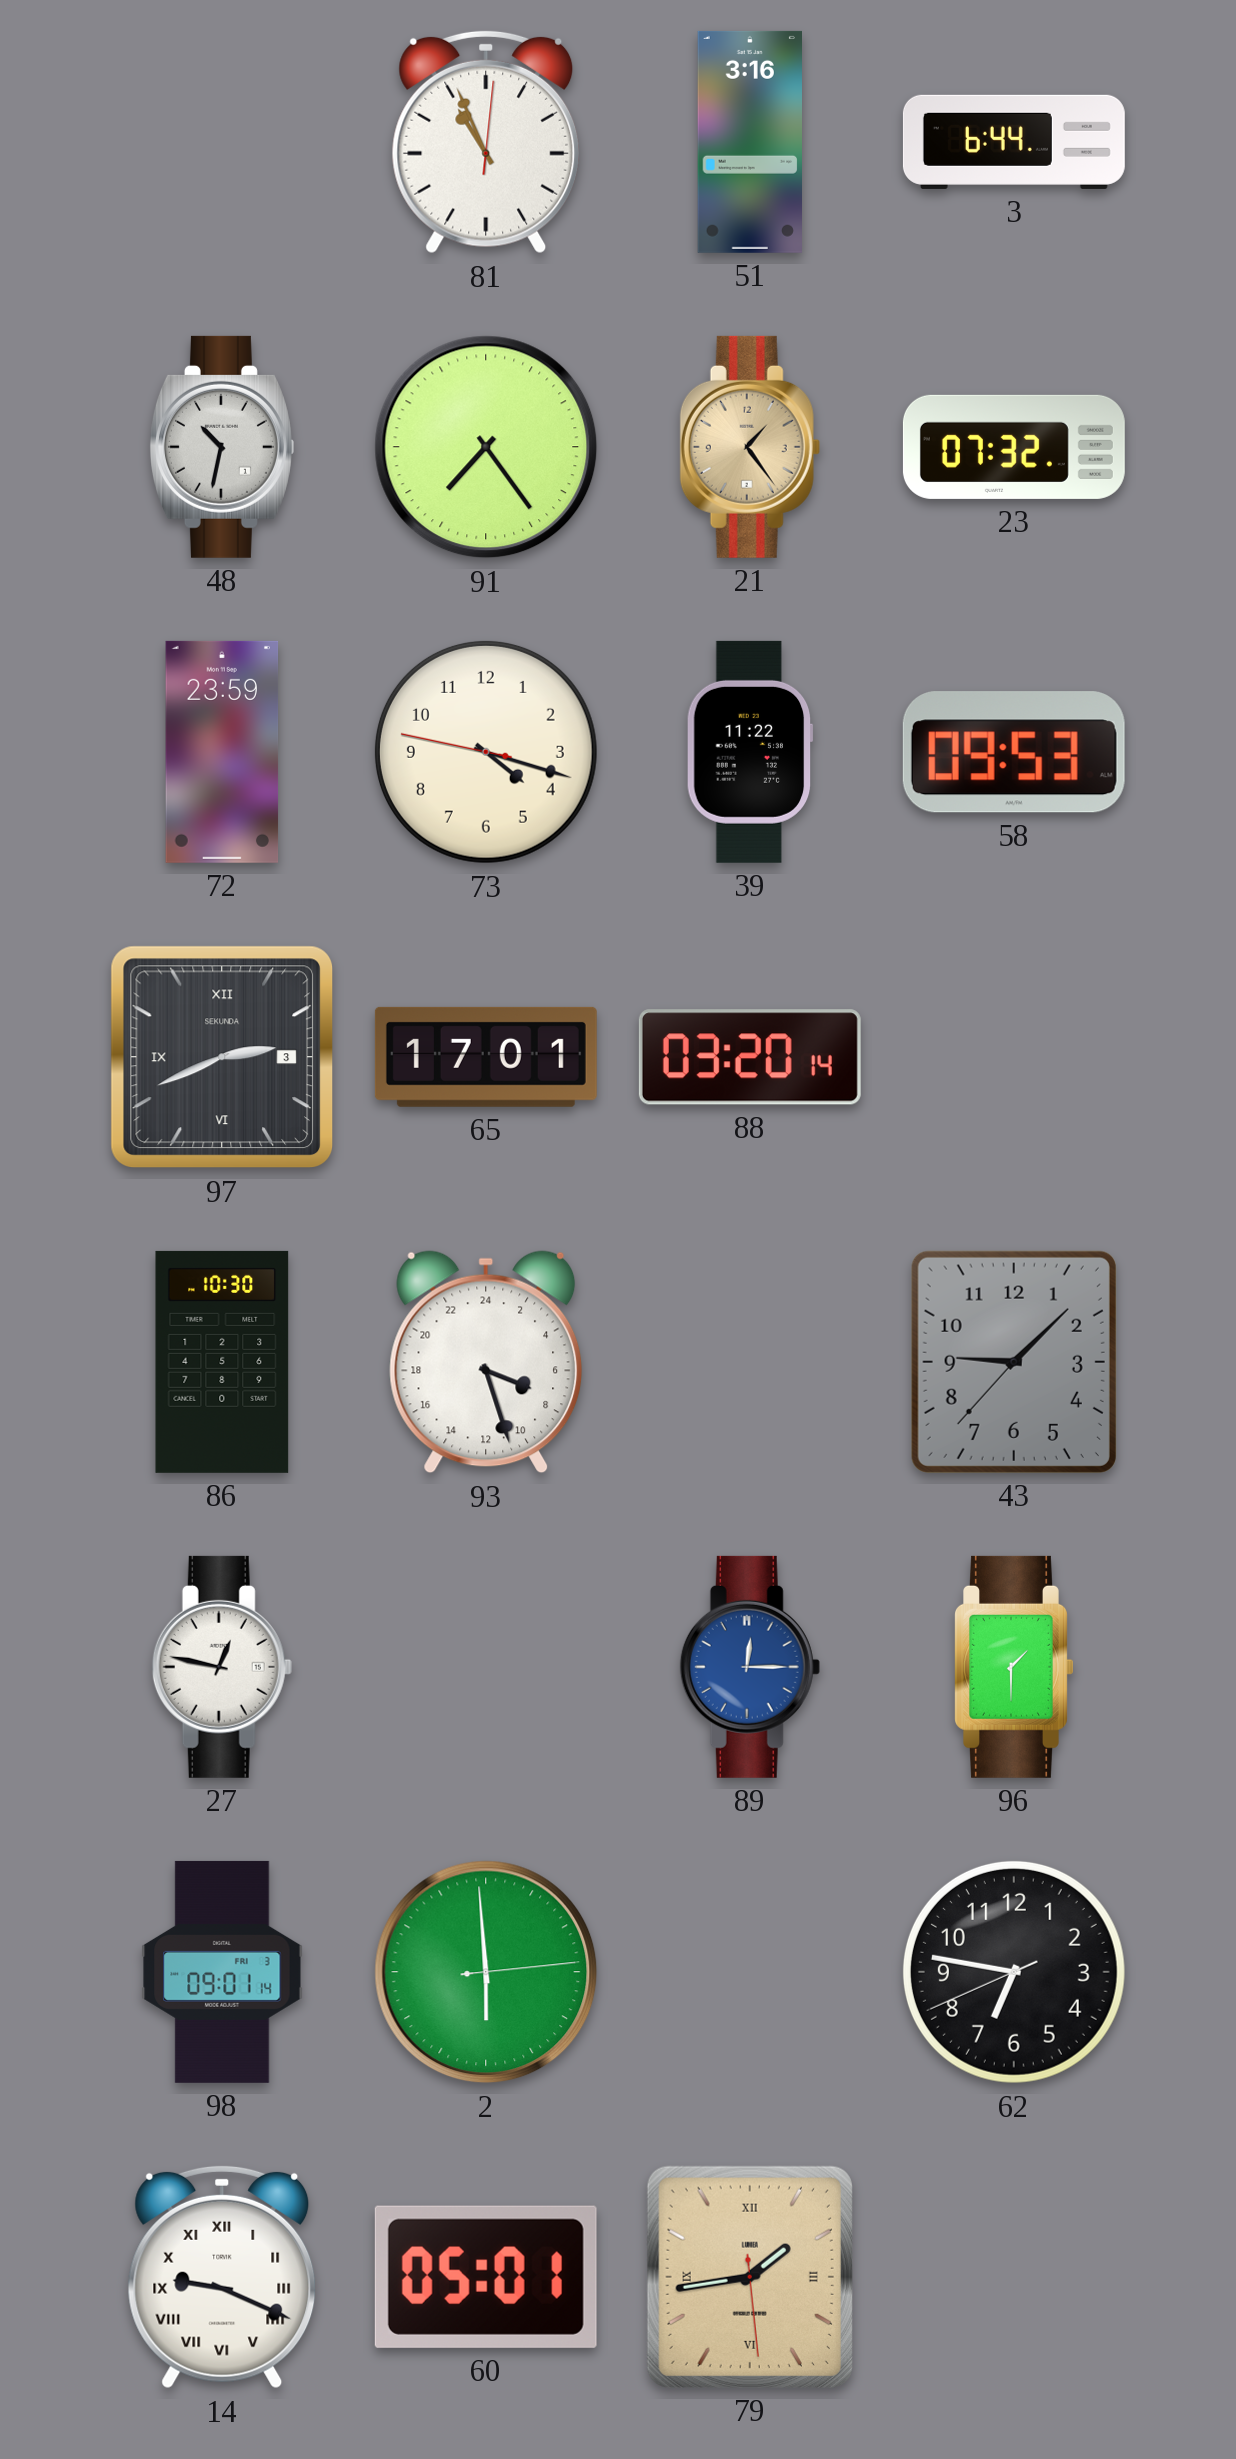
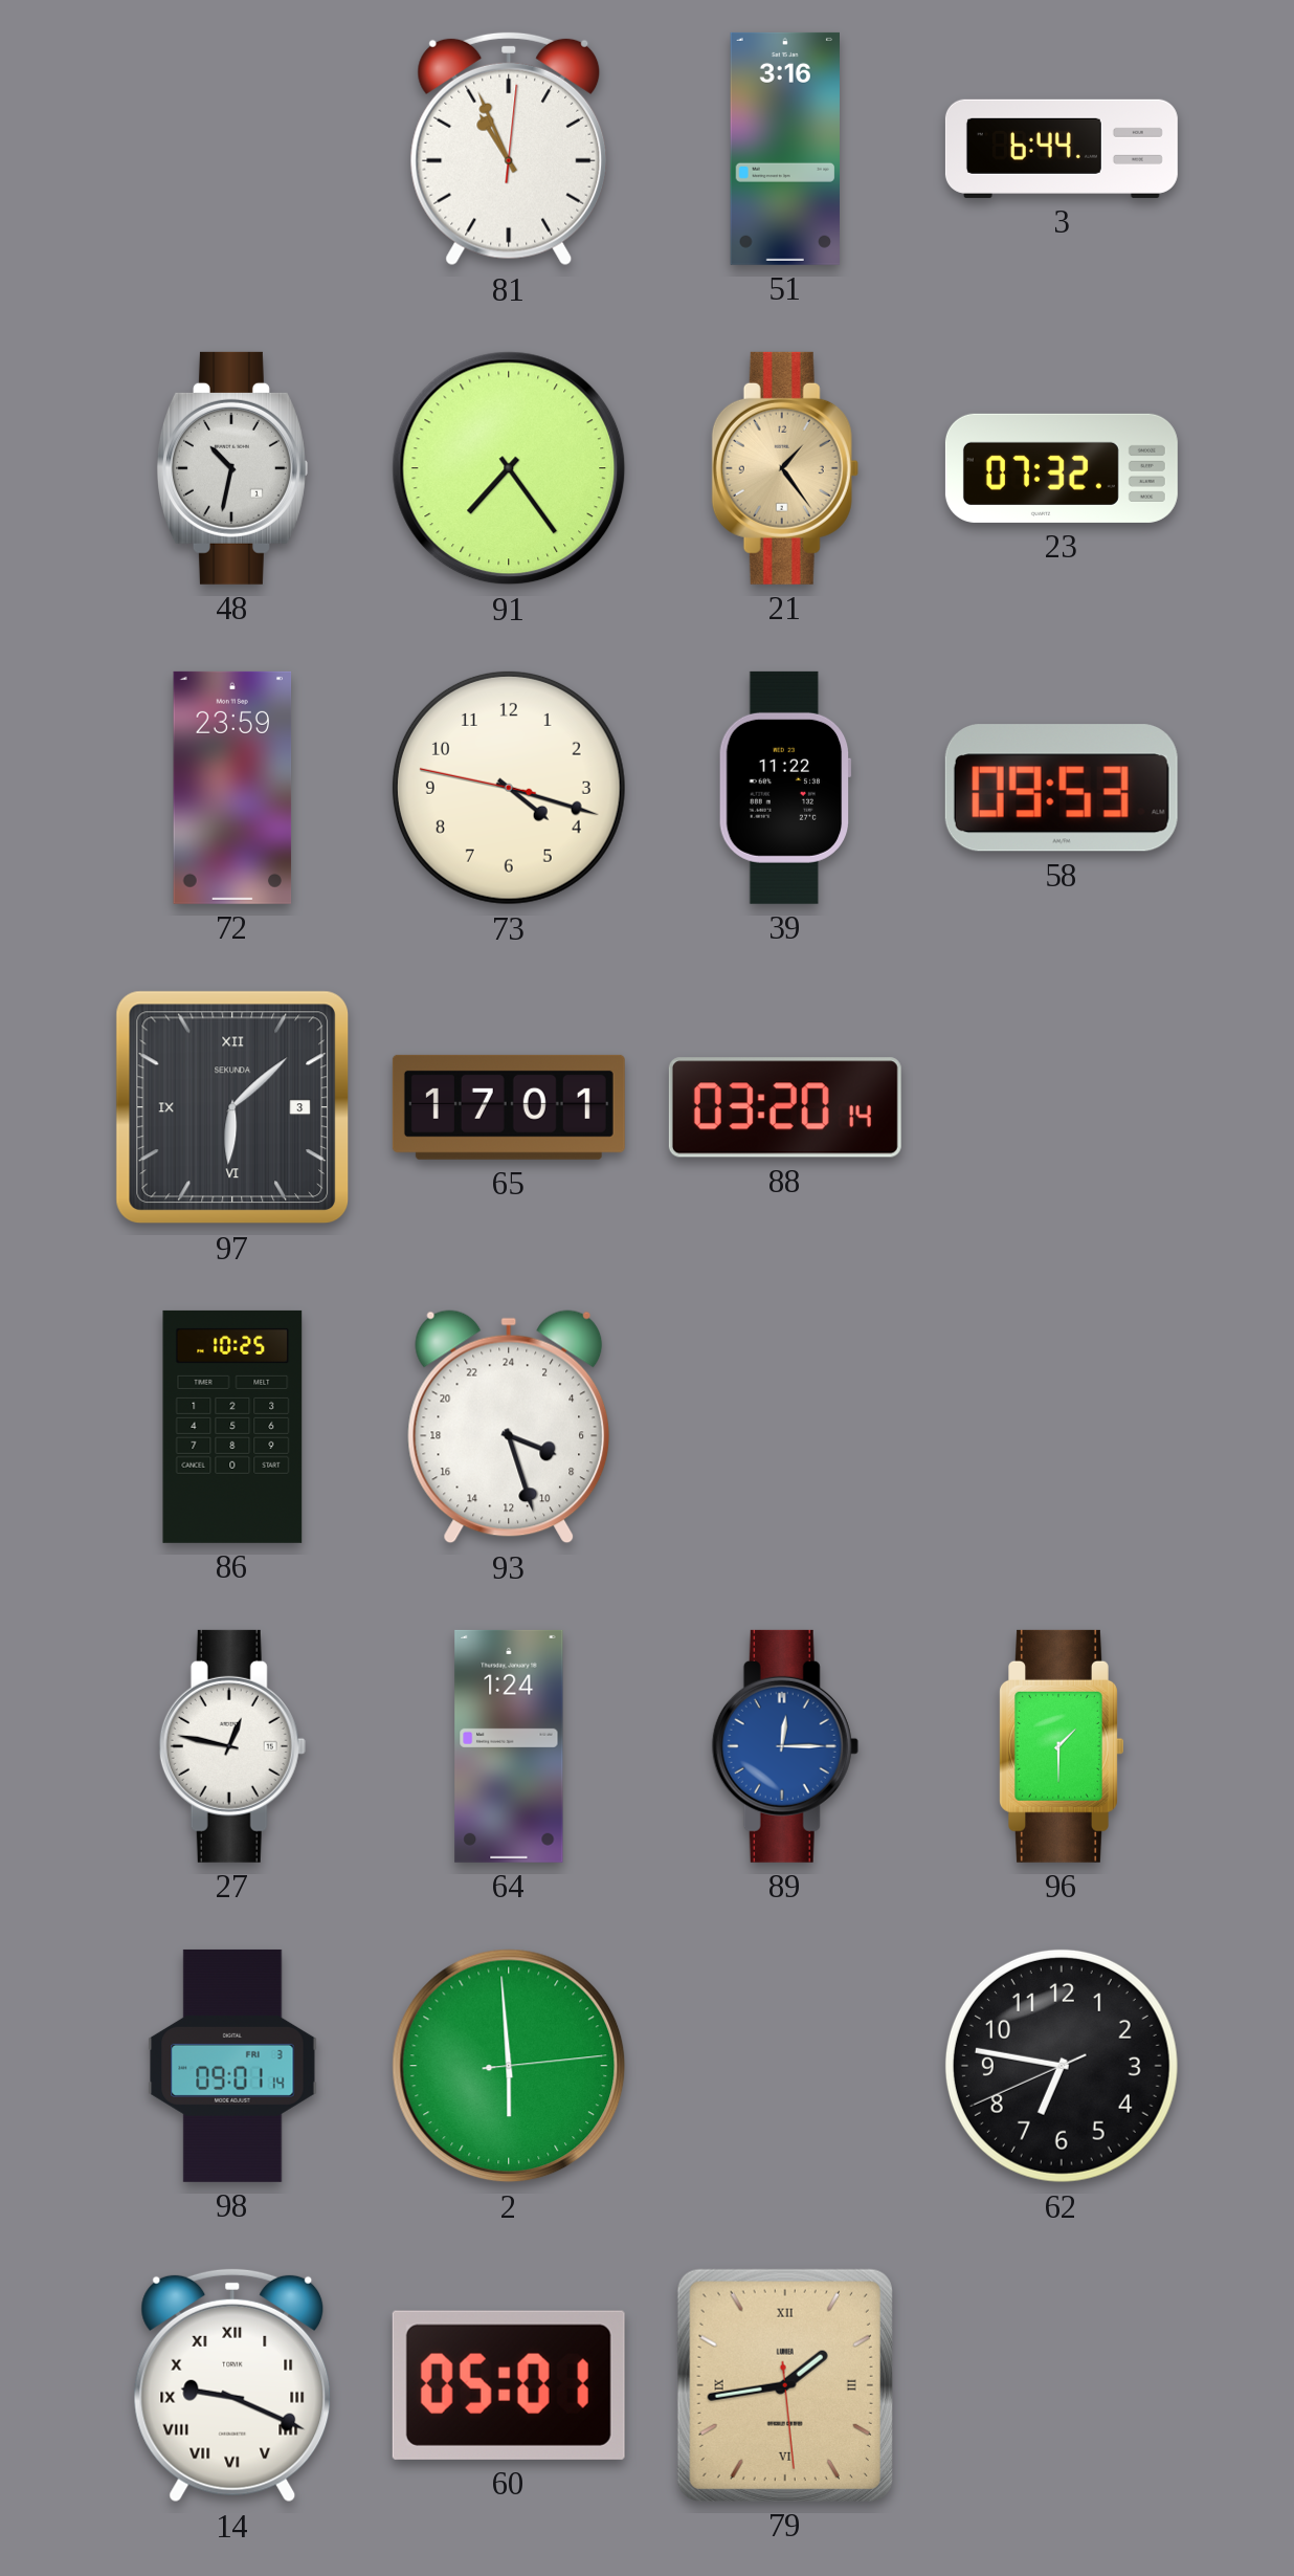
97: 2:41 -> 6:08
86: 10:30 -> 10:25
43: 9:07 -> none
64: none -> 1:24
